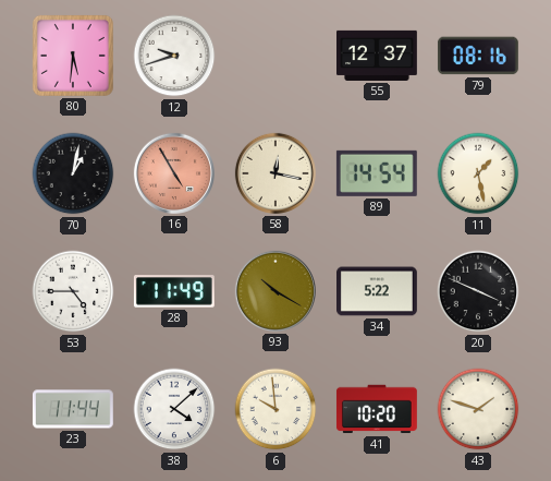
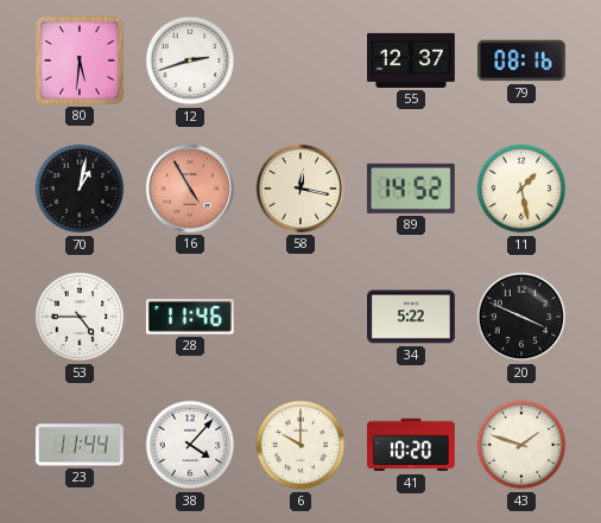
12: 9:42 -> 2:42
89: 14:54 -> 14:52
28: 11:49 -> 11:46
93: 10:20 -> none
38: 4:08 -> 4:07
6: 9:59 -> 10:00
